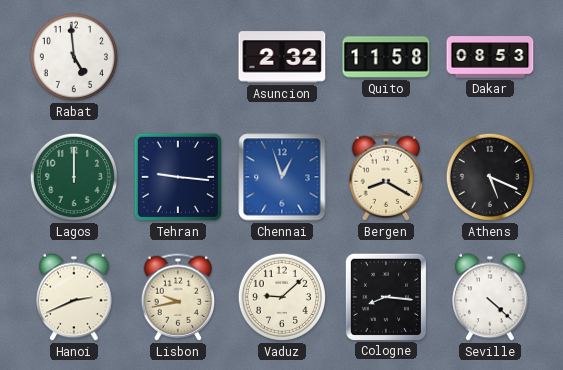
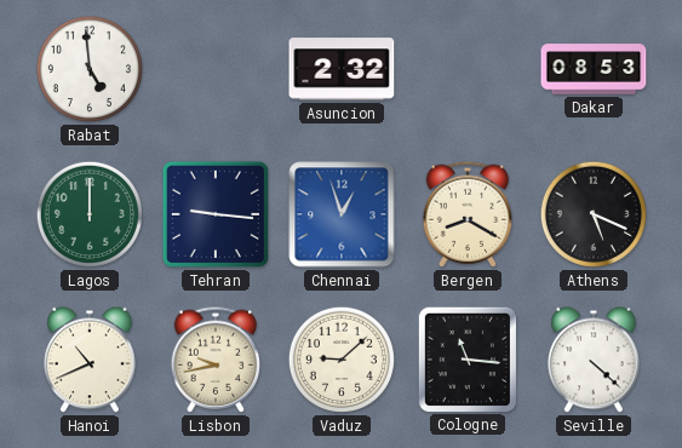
Quito: 11:58 -> none
Hanoi: 2:41 -> 10:41
Cologne: 8:16 -> 11:16
